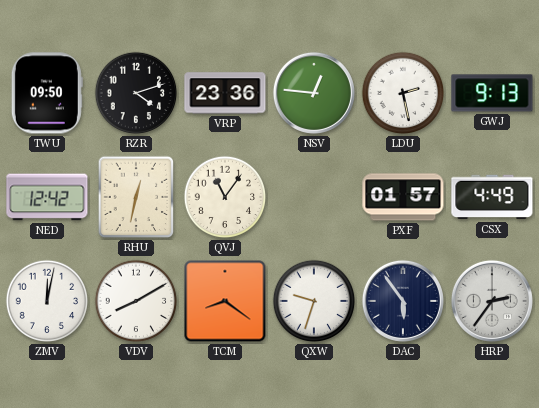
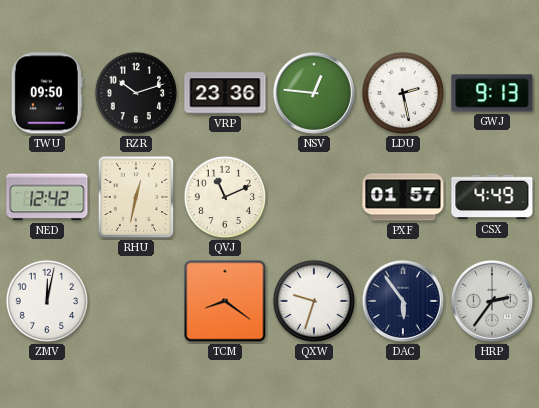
RZR: 4:12 -> 10:12
QVJ: 11:06 -> 11:11
VDV: 8:10 -> none
